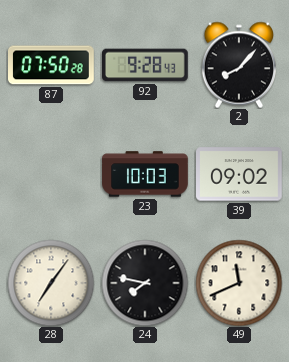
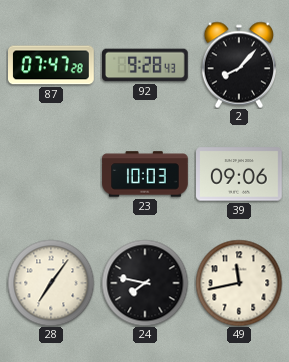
87: 07:50 -> 07:47
39: 09:02 -> 09:06
49: 11:41 -> 11:43
